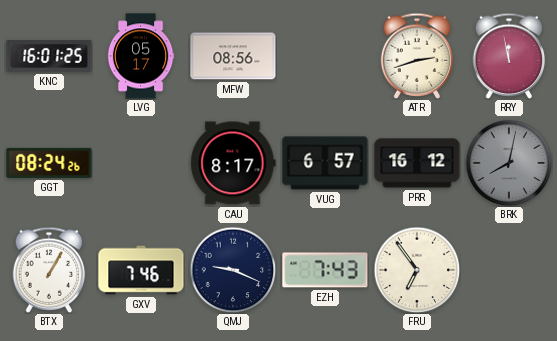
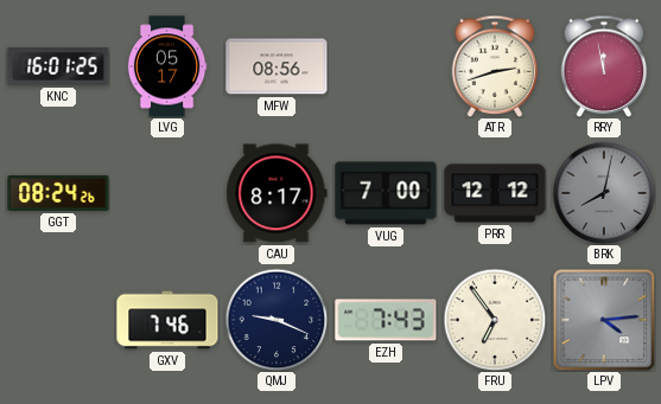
VUG: 6:57 -> 7:00
PRR: 16:12 -> 12:12
BTX: 1:05 -> none
LPV: none -> 4:14
